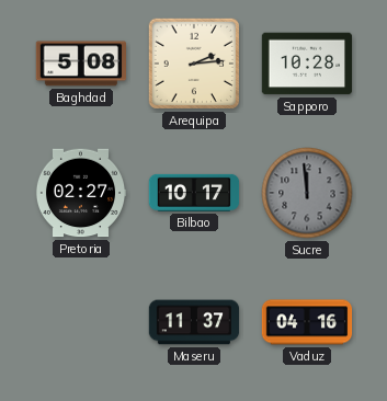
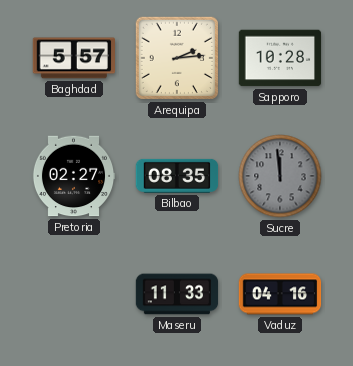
Baghdad: 5:08 -> 5:57
Bilbao: 10:17 -> 08:35
Maseru: 11:37 -> 11:33
